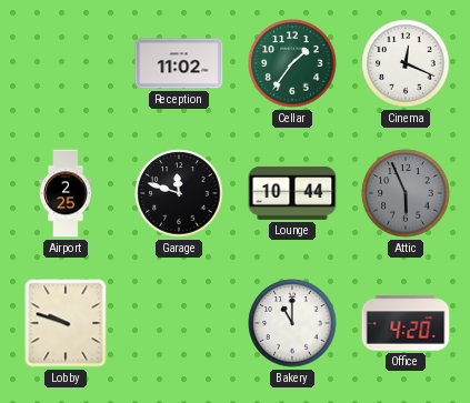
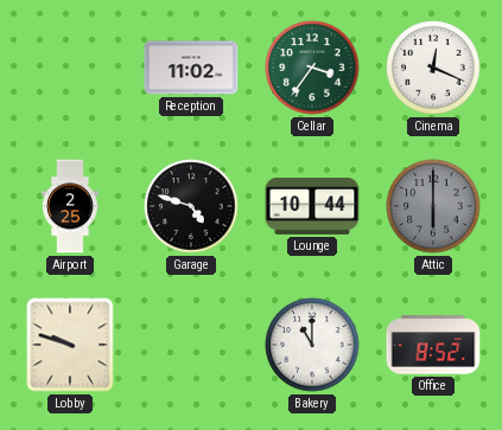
Cellar: 1:36 -> 3:36
Garage: 11:48 -> 4:48
Attic: 5:56 -> 6:00
Office: 4:20 -> 8:52
